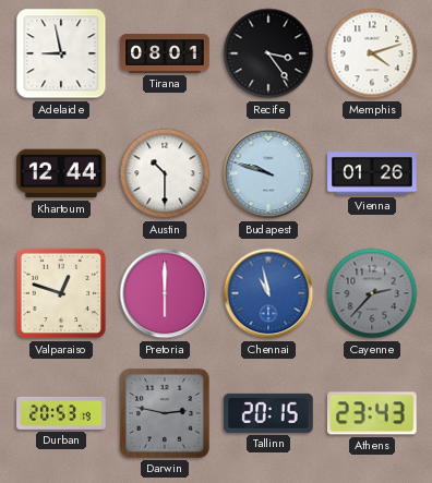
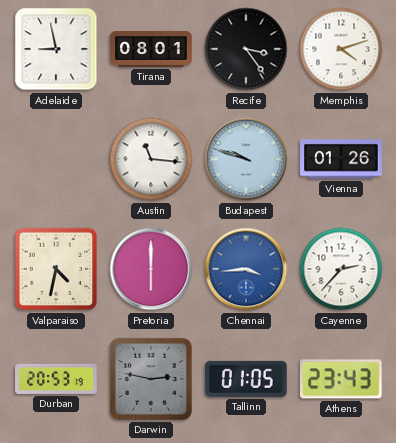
Khartoum: 12:44 -> none
Austin: 10:30 -> 11:16
Valparaiso: 12:48 -> 4:32
Chennai: 10:58 -> 3:44
Cayenne dial: grey -> white
Tallinn: 20:15 -> 01:05
